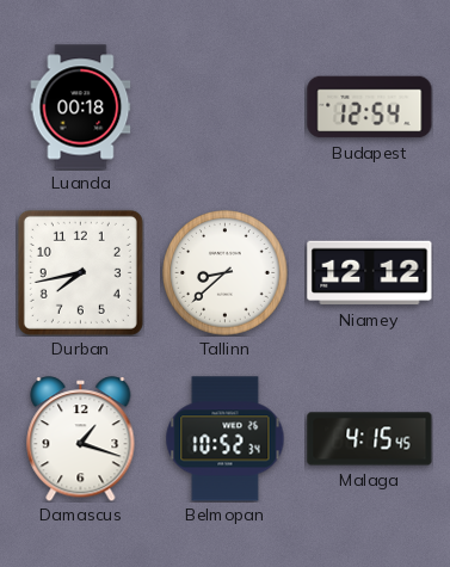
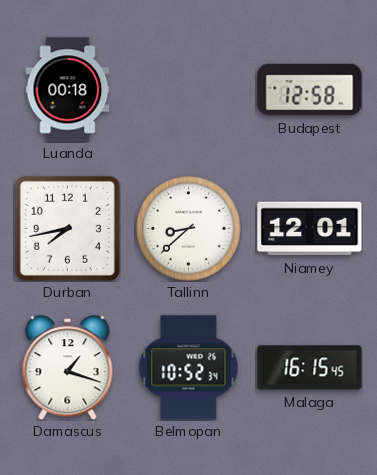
Budapest: 12:54 -> 12:58
Niamey: 12:12 -> 12:01
Malaga: 4:15 -> 16:15
